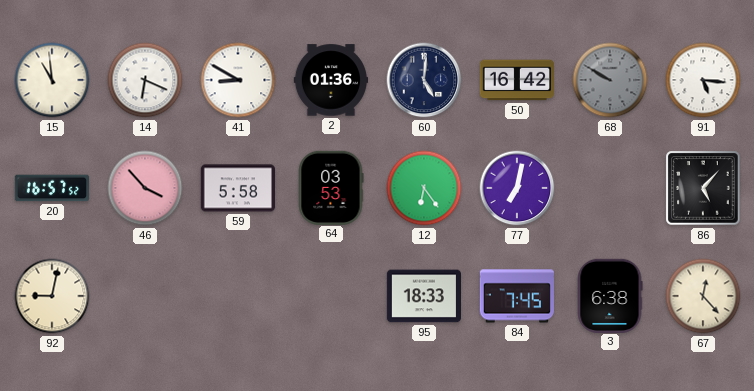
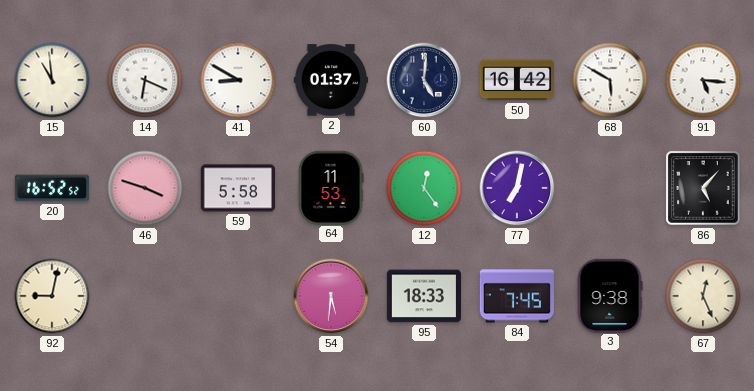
2: 01:36 -> 01:37
68: 9:50 -> 5:50
68 dial: grey -> white
20: 16:57 -> 16:52
46: 3:53 -> 3:48
64: 03:53 -> 11:53
12: 6:24 -> 12:24
54: none -> 5:31
3: 6:38 -> 9:38
67: 12:23 -> 12:26
